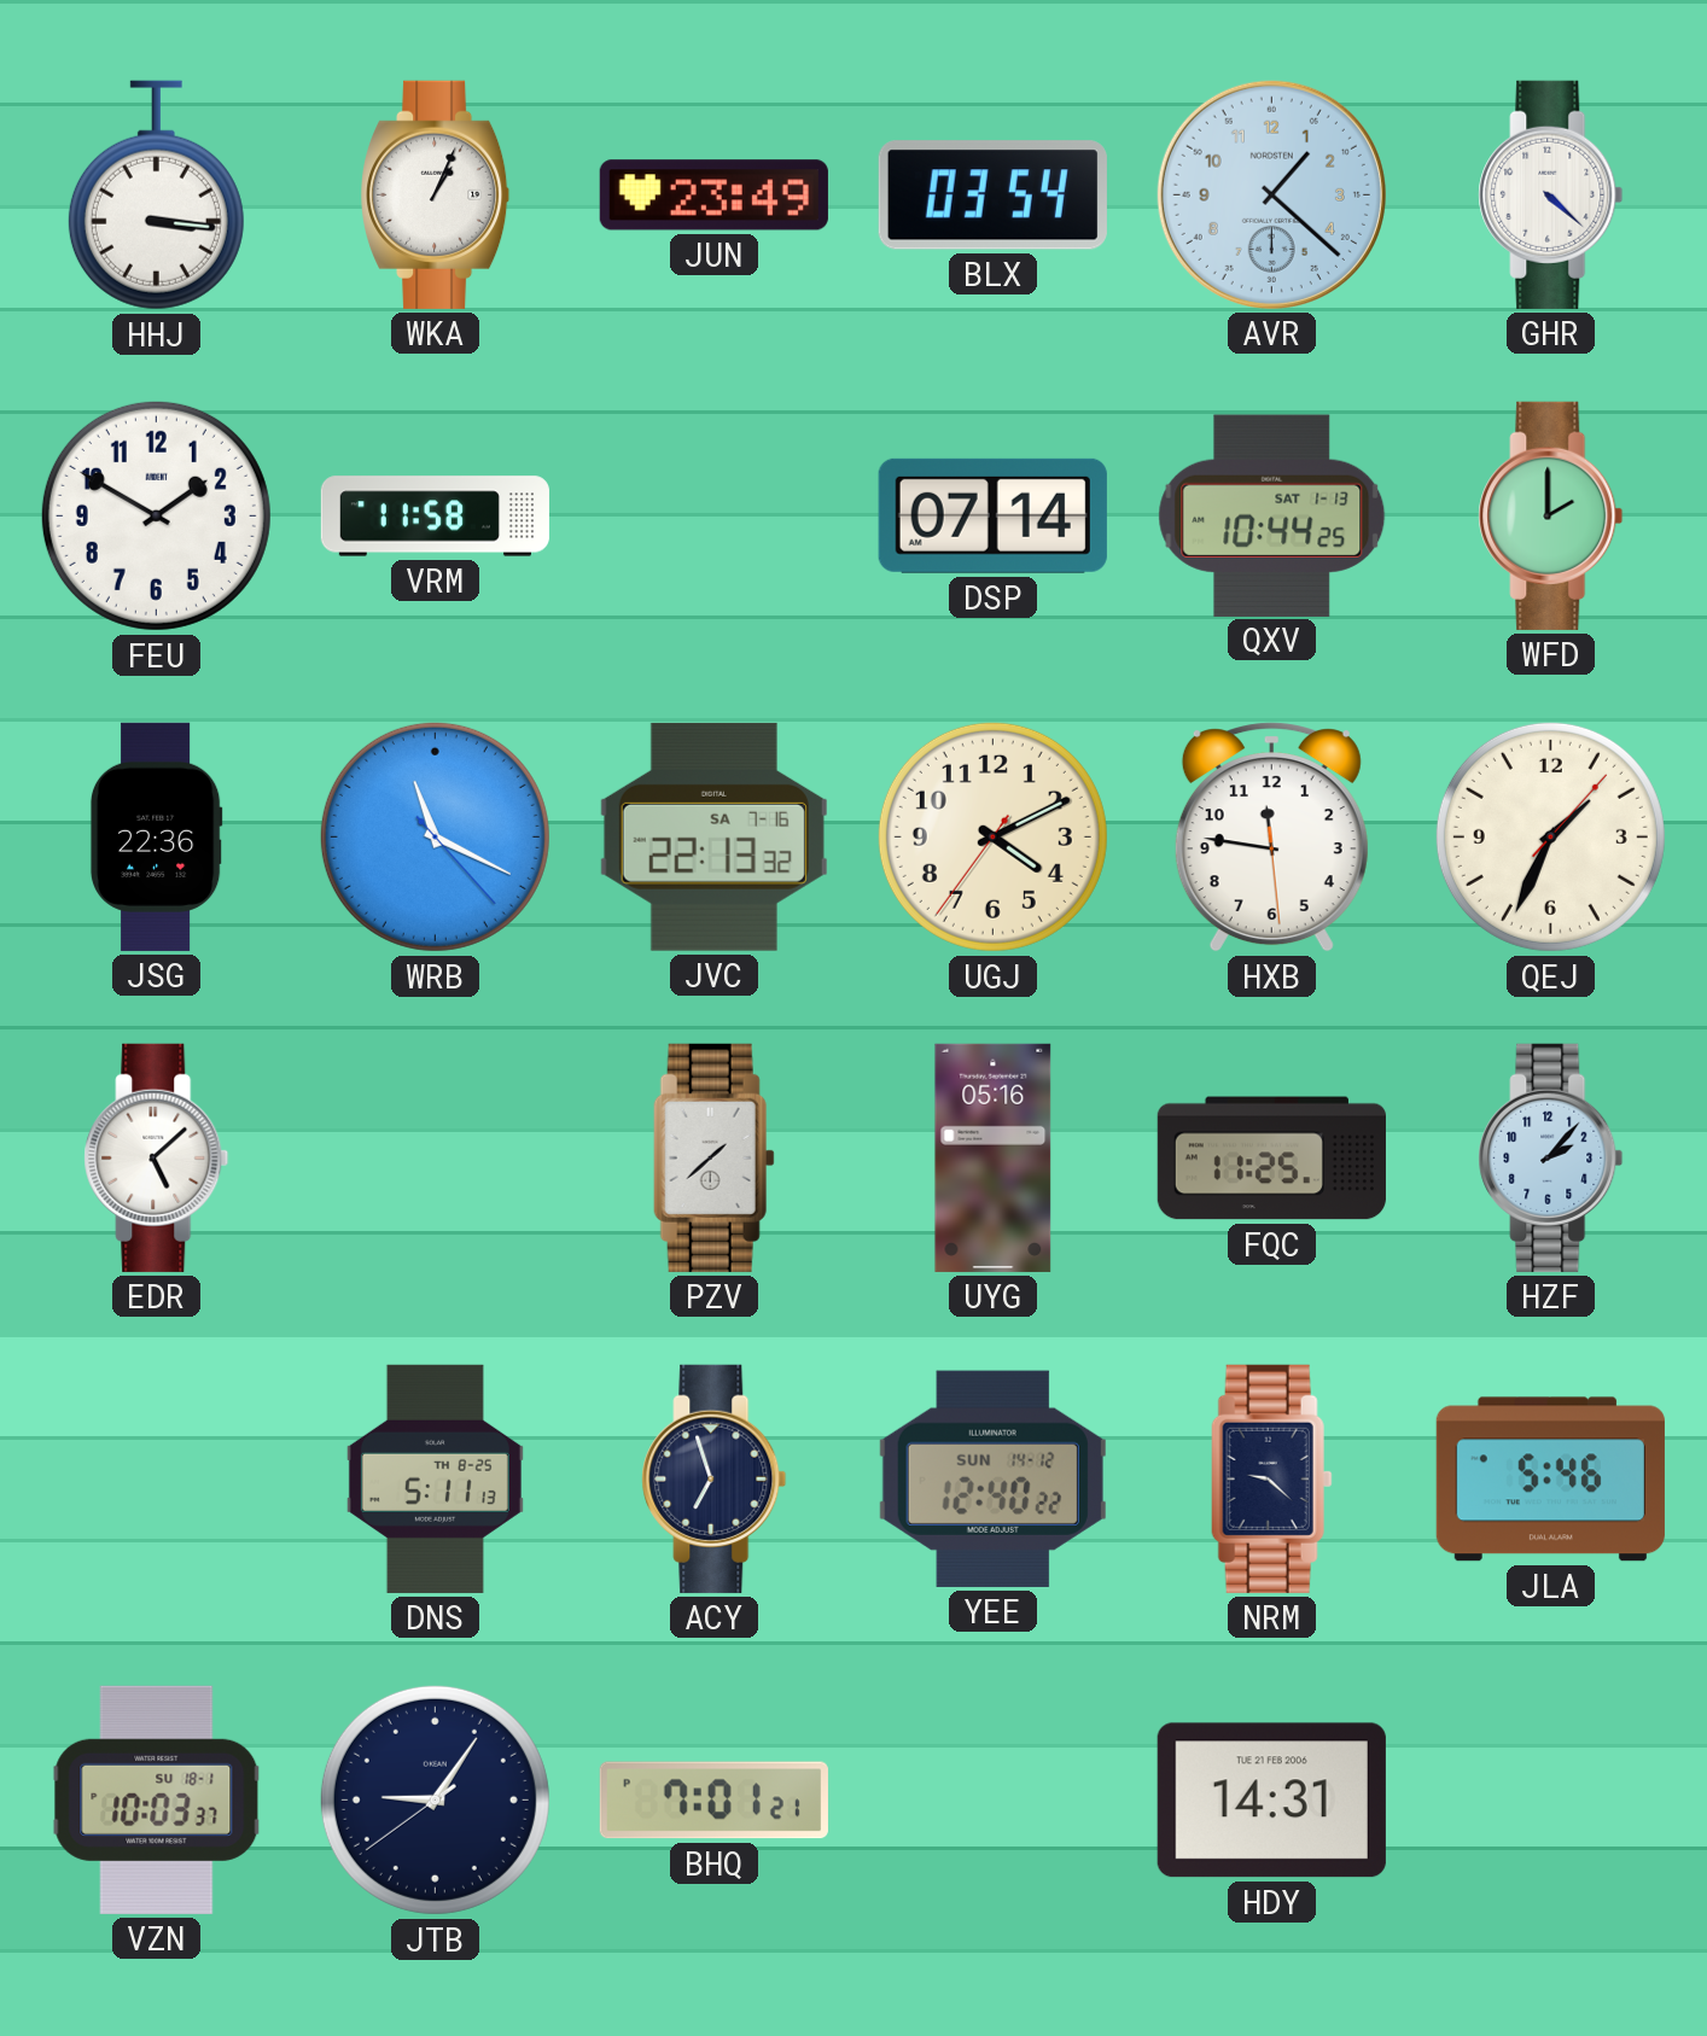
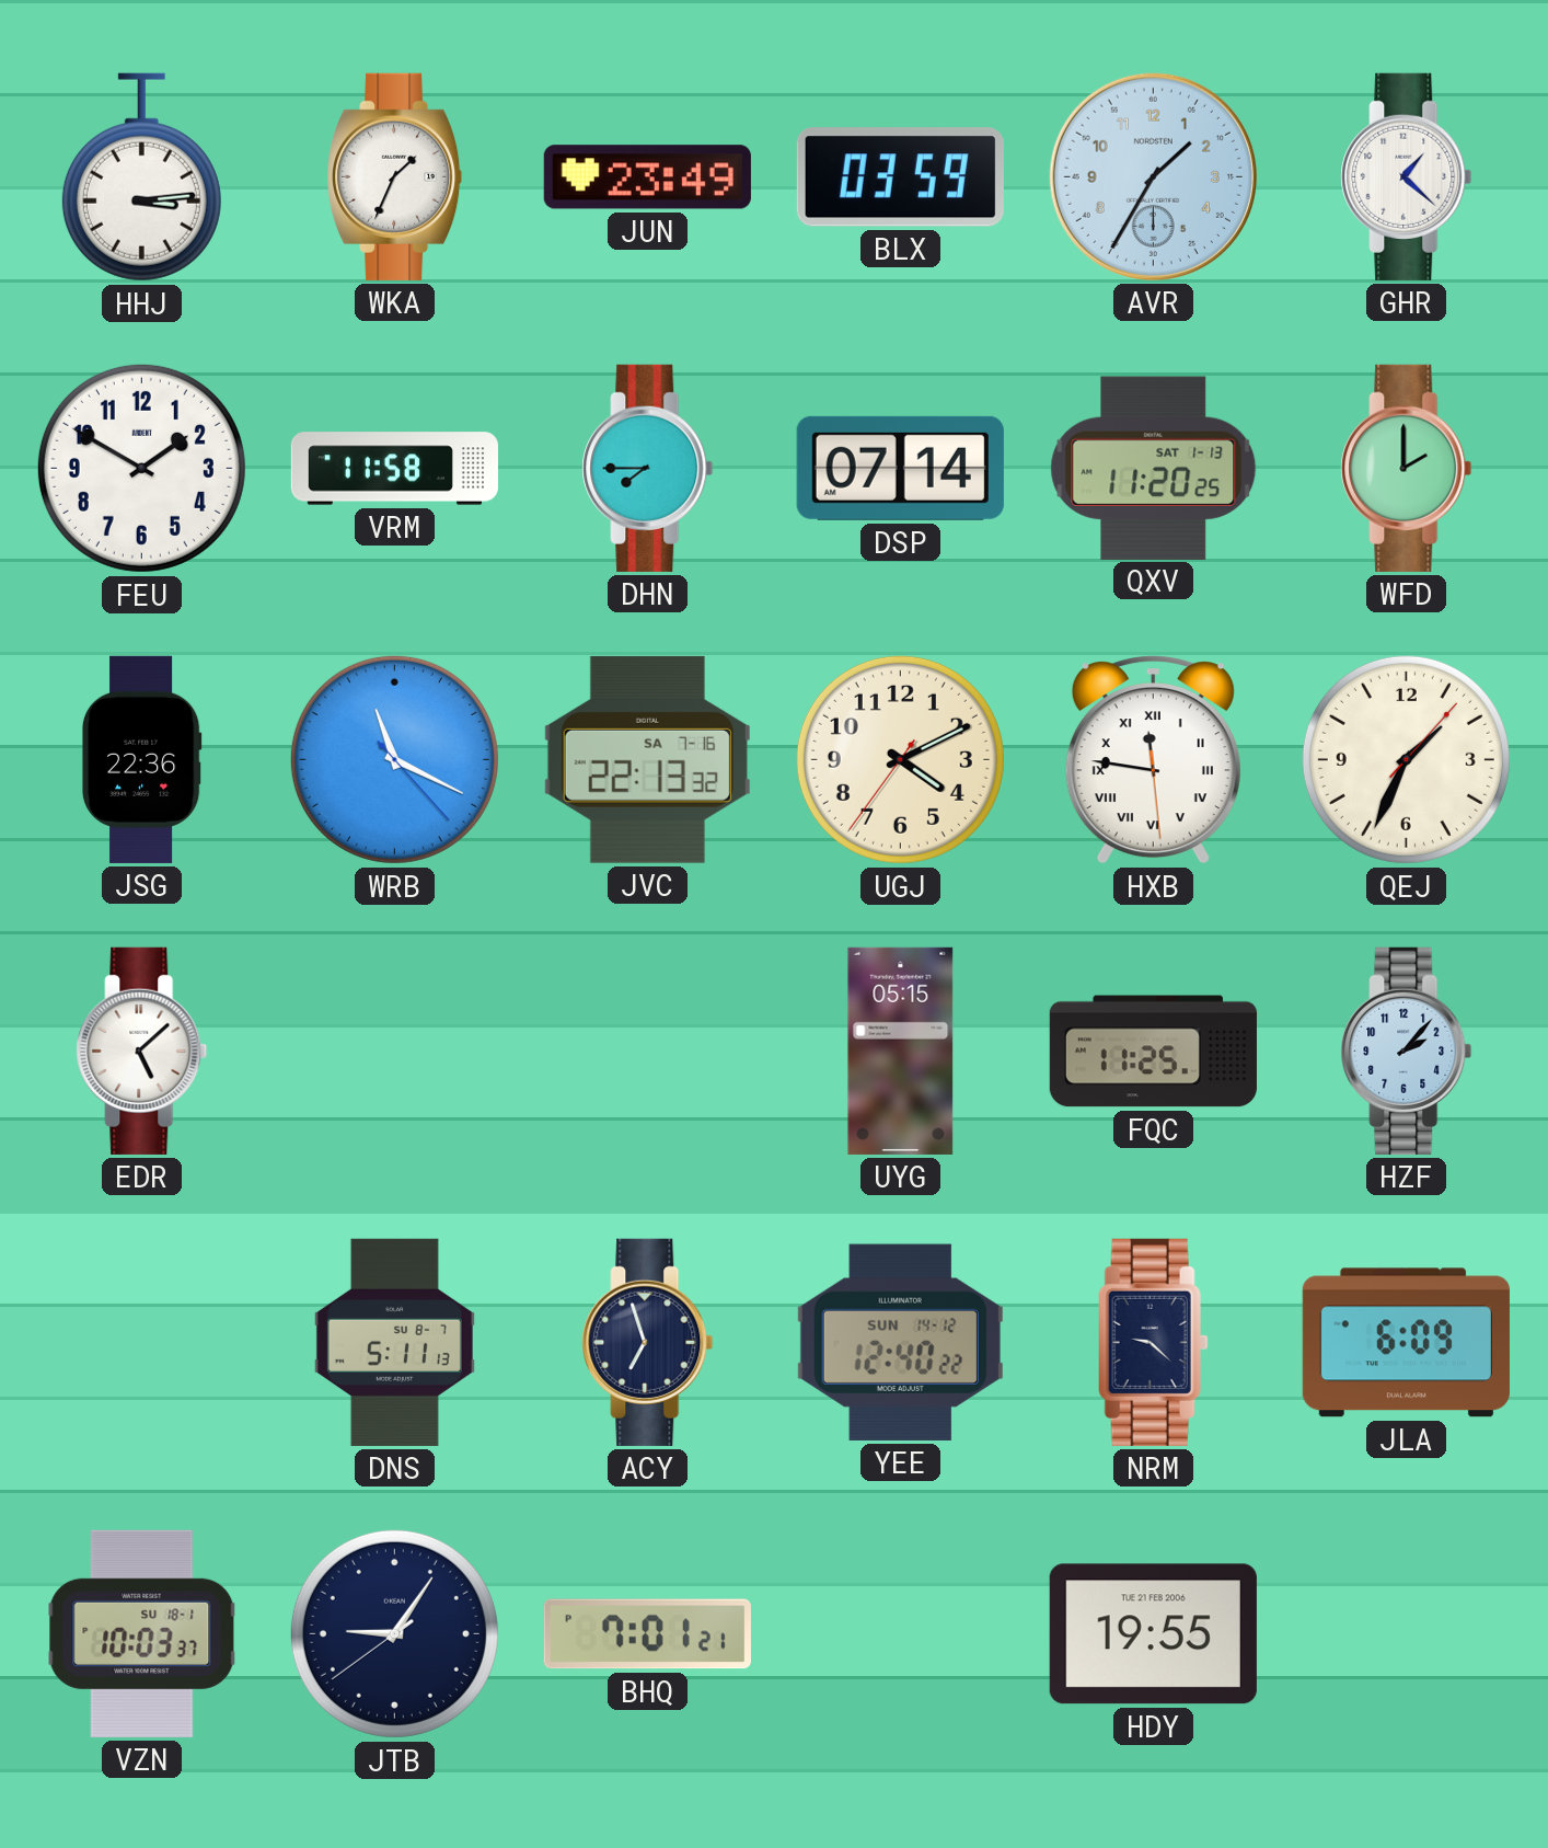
HHJ: 3:16 -> 3:14
WKA: 1:04 -> 1:34
BLX: 03:54 -> 03:59
AVR: 1:22 -> 1:35
GHR: 4:22 -> 1:22
DHN: none -> 7:45
QXV: 10:44 -> 11:20
HXB numerals: Arabic -> Roman
PZV: 1:38 -> none
UYG: 05:16 -> 05:15
DNS date: TH 8-25 -> SU 8-7
JLA: 5:46 -> 6:09
HDY: 14:31 -> 19:55
